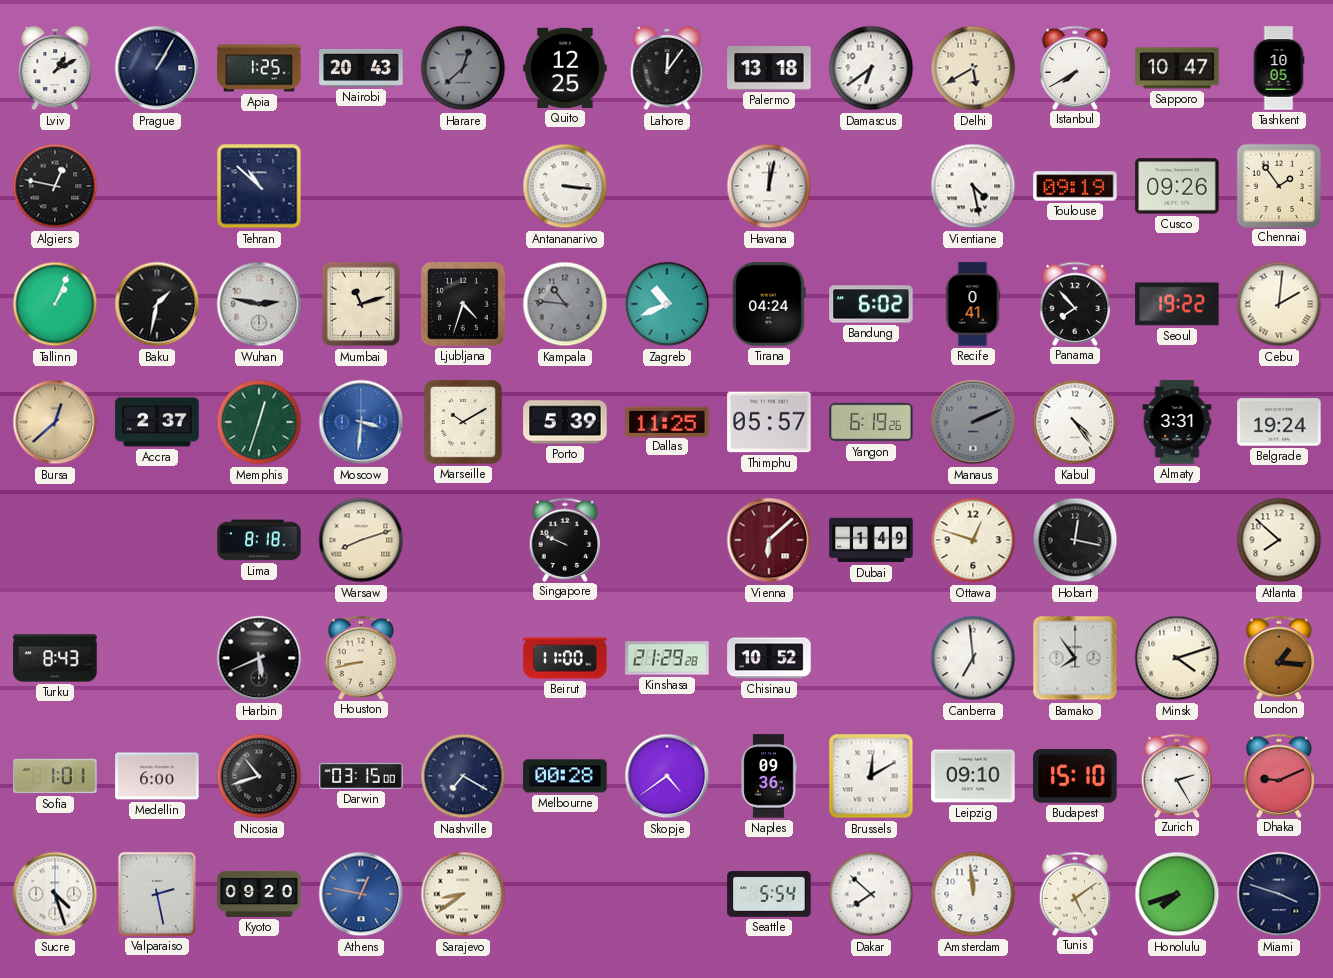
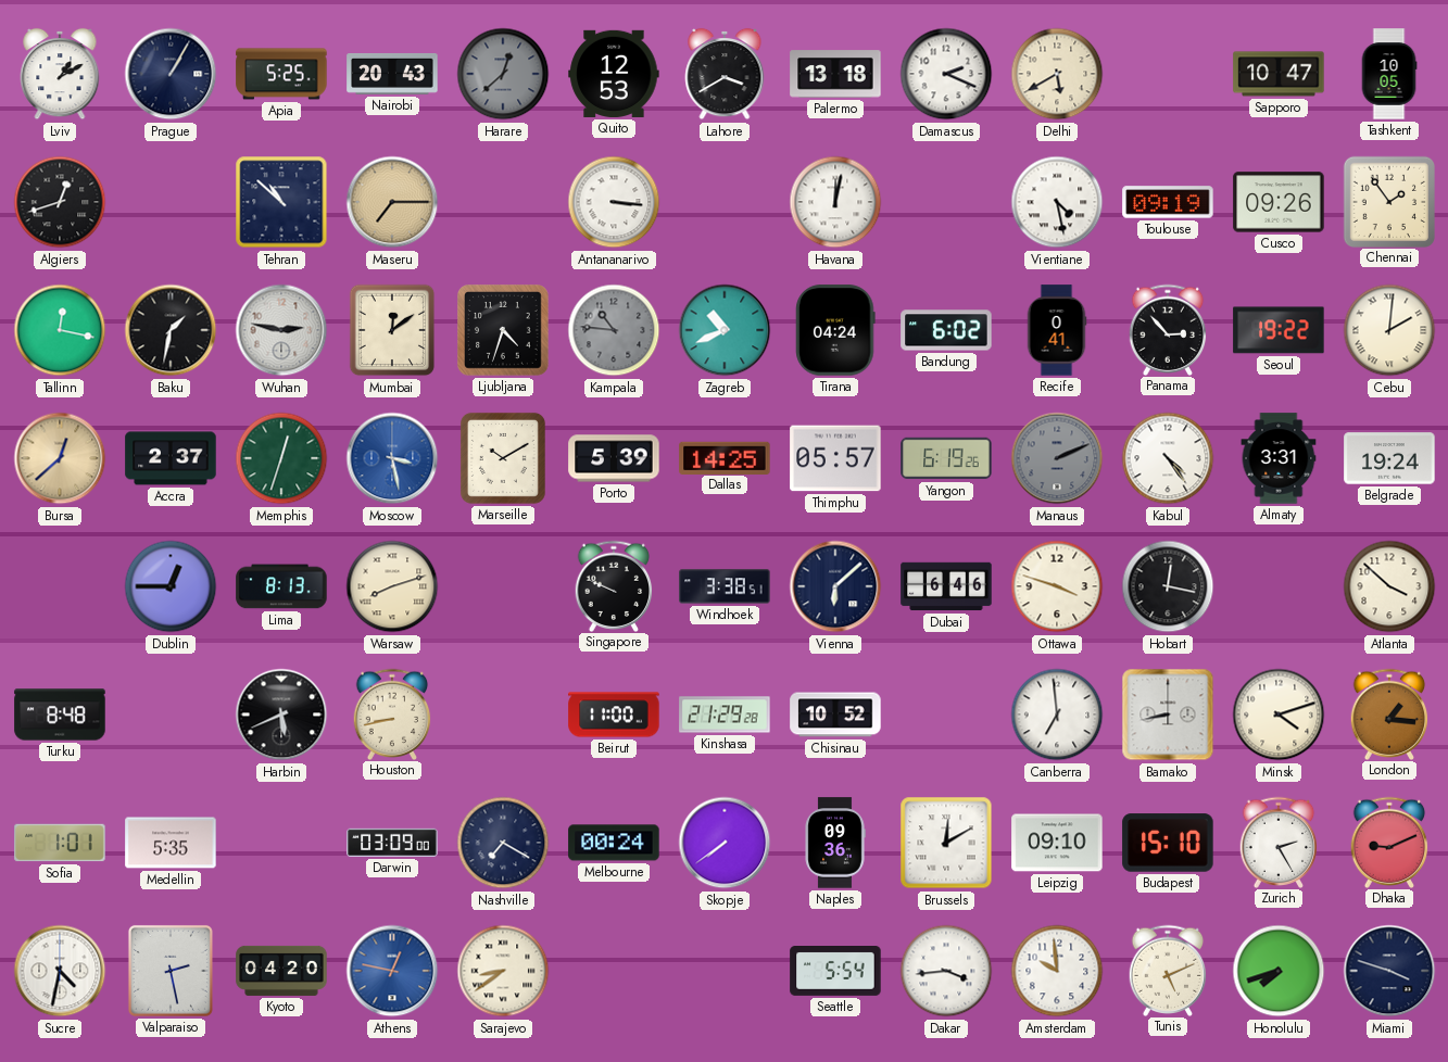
Apia: 1:25 -> 5:25
Quito: 12:25 -> 12:53
Lahore: 12:06 -> 3:40
Damascus: 6:39 -> 2:19
Istanbul: 7:40 -> none
Algiers: 12:47 -> 12:42
Maseru: none -> 7:15
Tallinn: 1:04 -> 12:17
Mumbai: 11:12 -> 12:09
Panama: 7:53 -> 2:53
Moscow: 3:31 -> 3:28
Dallas: 11:25 -> 14:25
Dublin: none -> 12:45
Lima: 8:18 -> 8:13
Windhoek: none -> 3:38
Vienna dial: burgundy -> navy
Dubai: 1:49 -> 6:46
Ottawa: 12:48 -> 3:48
Atlanta: 7:52 -> 3:52
Turku: 8:43 -> 8:48
Bamako: 7:54 -> 8:43
Medellin: 6:00 -> 5:35
Nicosia: 10:42 -> none
Darwin: 03:15 -> 03:09
Melbourne: 00:28 -> 00:24
Skopje: 4:39 -> 7:39
Sucre: 4:27 -> 4:32
Kyoto: 09:20 -> 04:20
Dakar: 7:52 -> 3:44
Amsterdam: 11:59 -> 9:59
Tunis: 5:09 -> 5:11
